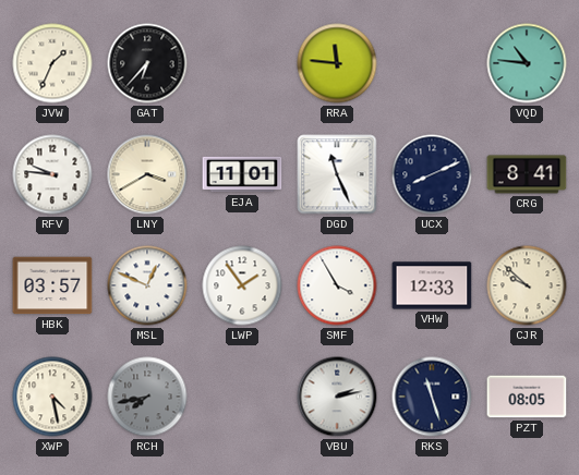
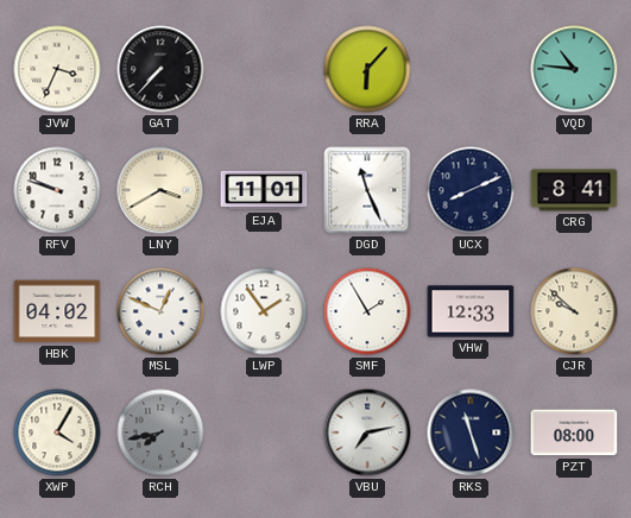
JVW: 1:34 -> 3:34
GAT: 6:37 -> 7:37
RRA: 11:46 -> 6:07
RFV: 9:46 -> 9:48
HBK: 03:57 -> 04:02
SMF: 3:55 -> 1:55
XWP: 4:28 -> 4:05
VBU: 2:13 -> 7:13
PZT: 08:05 -> 08:00
